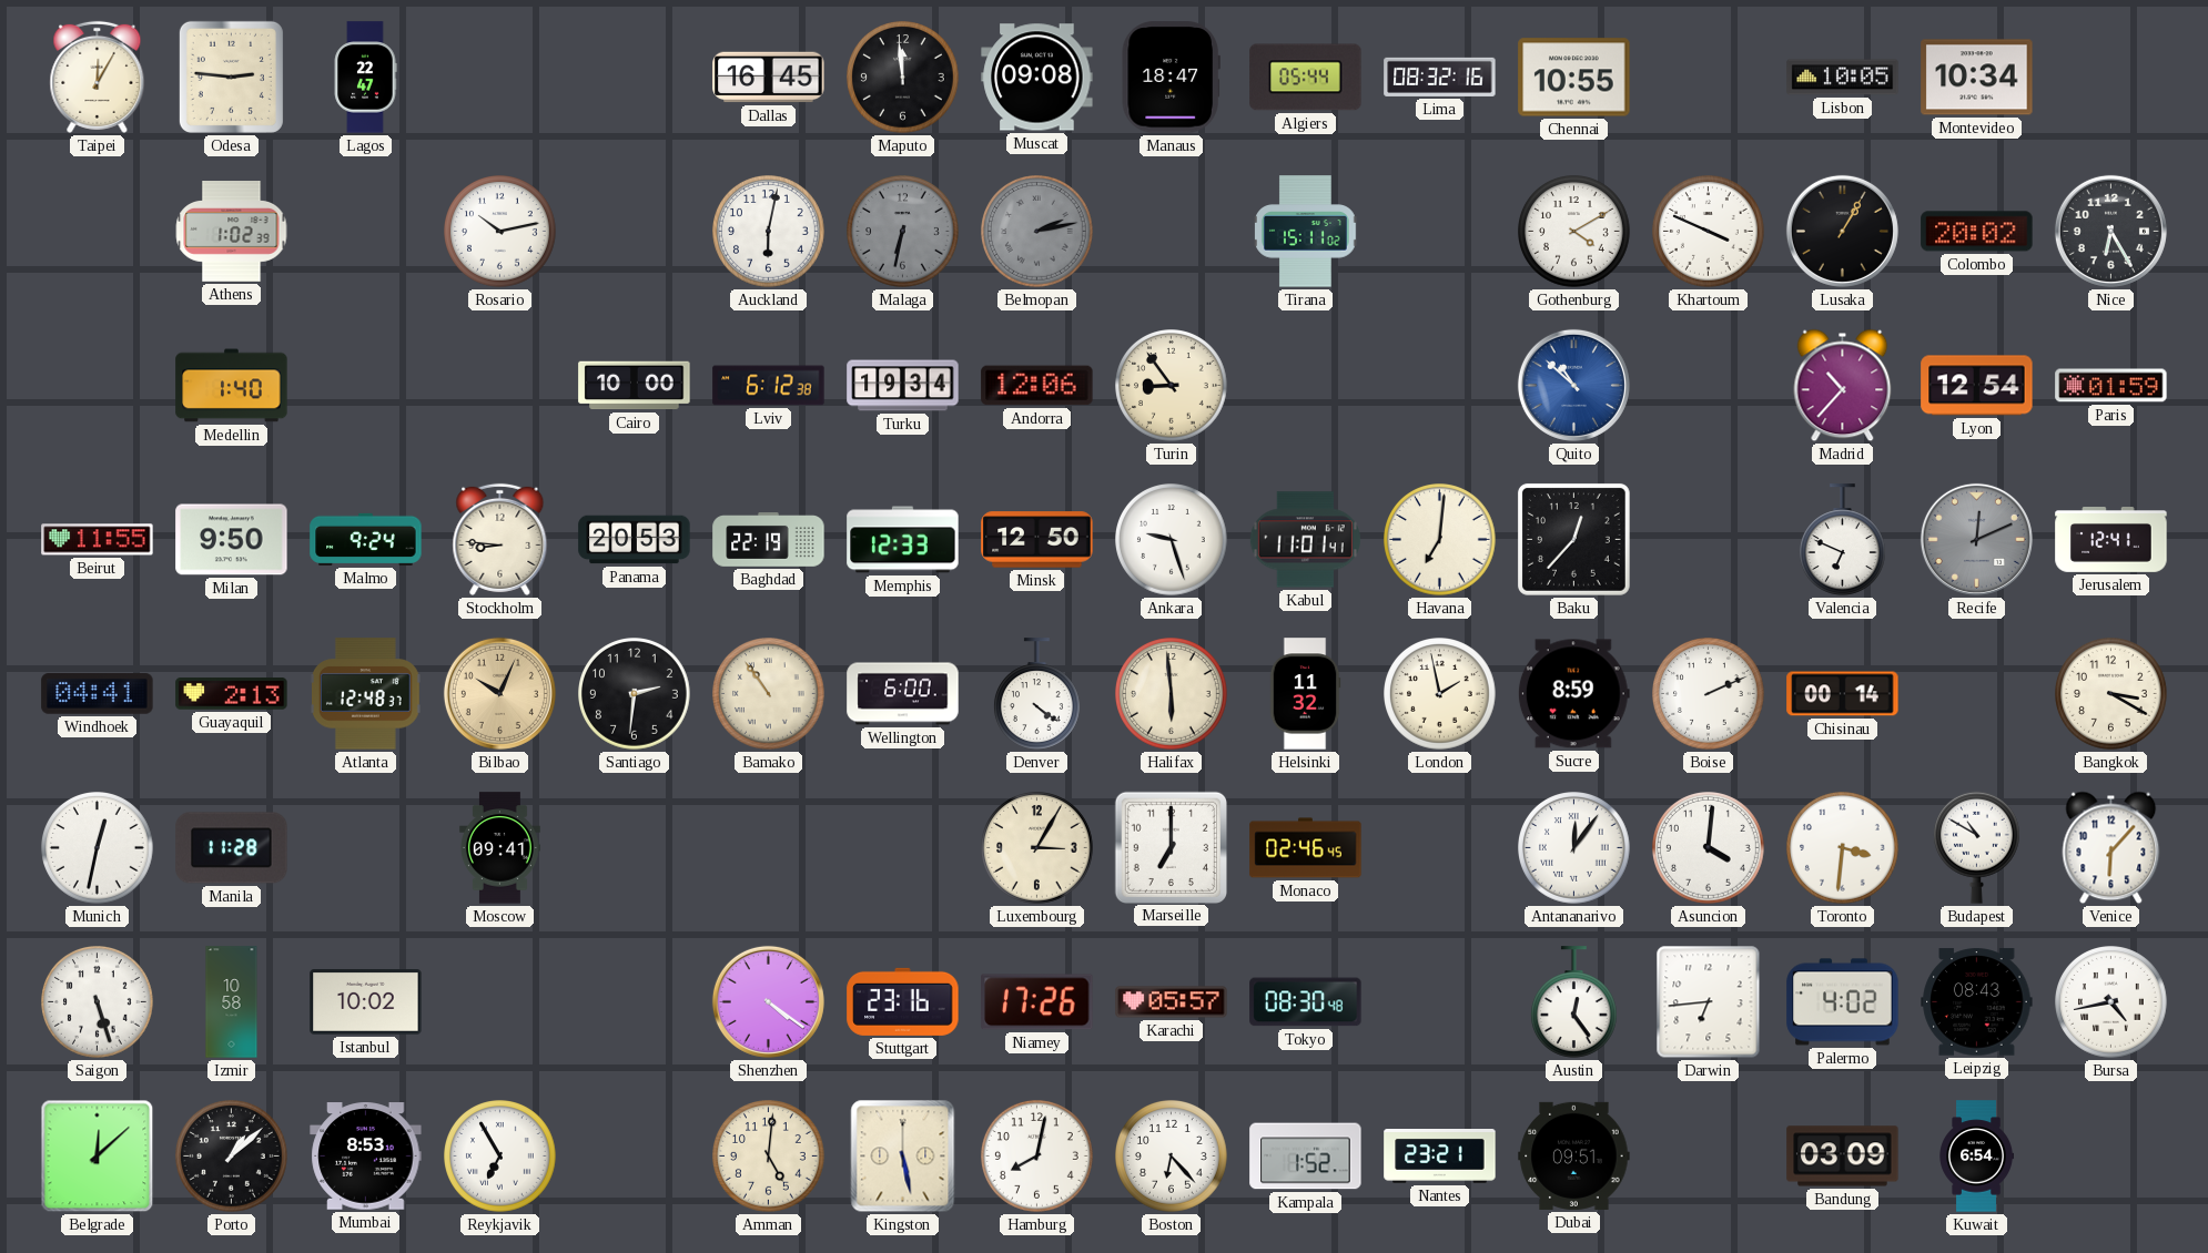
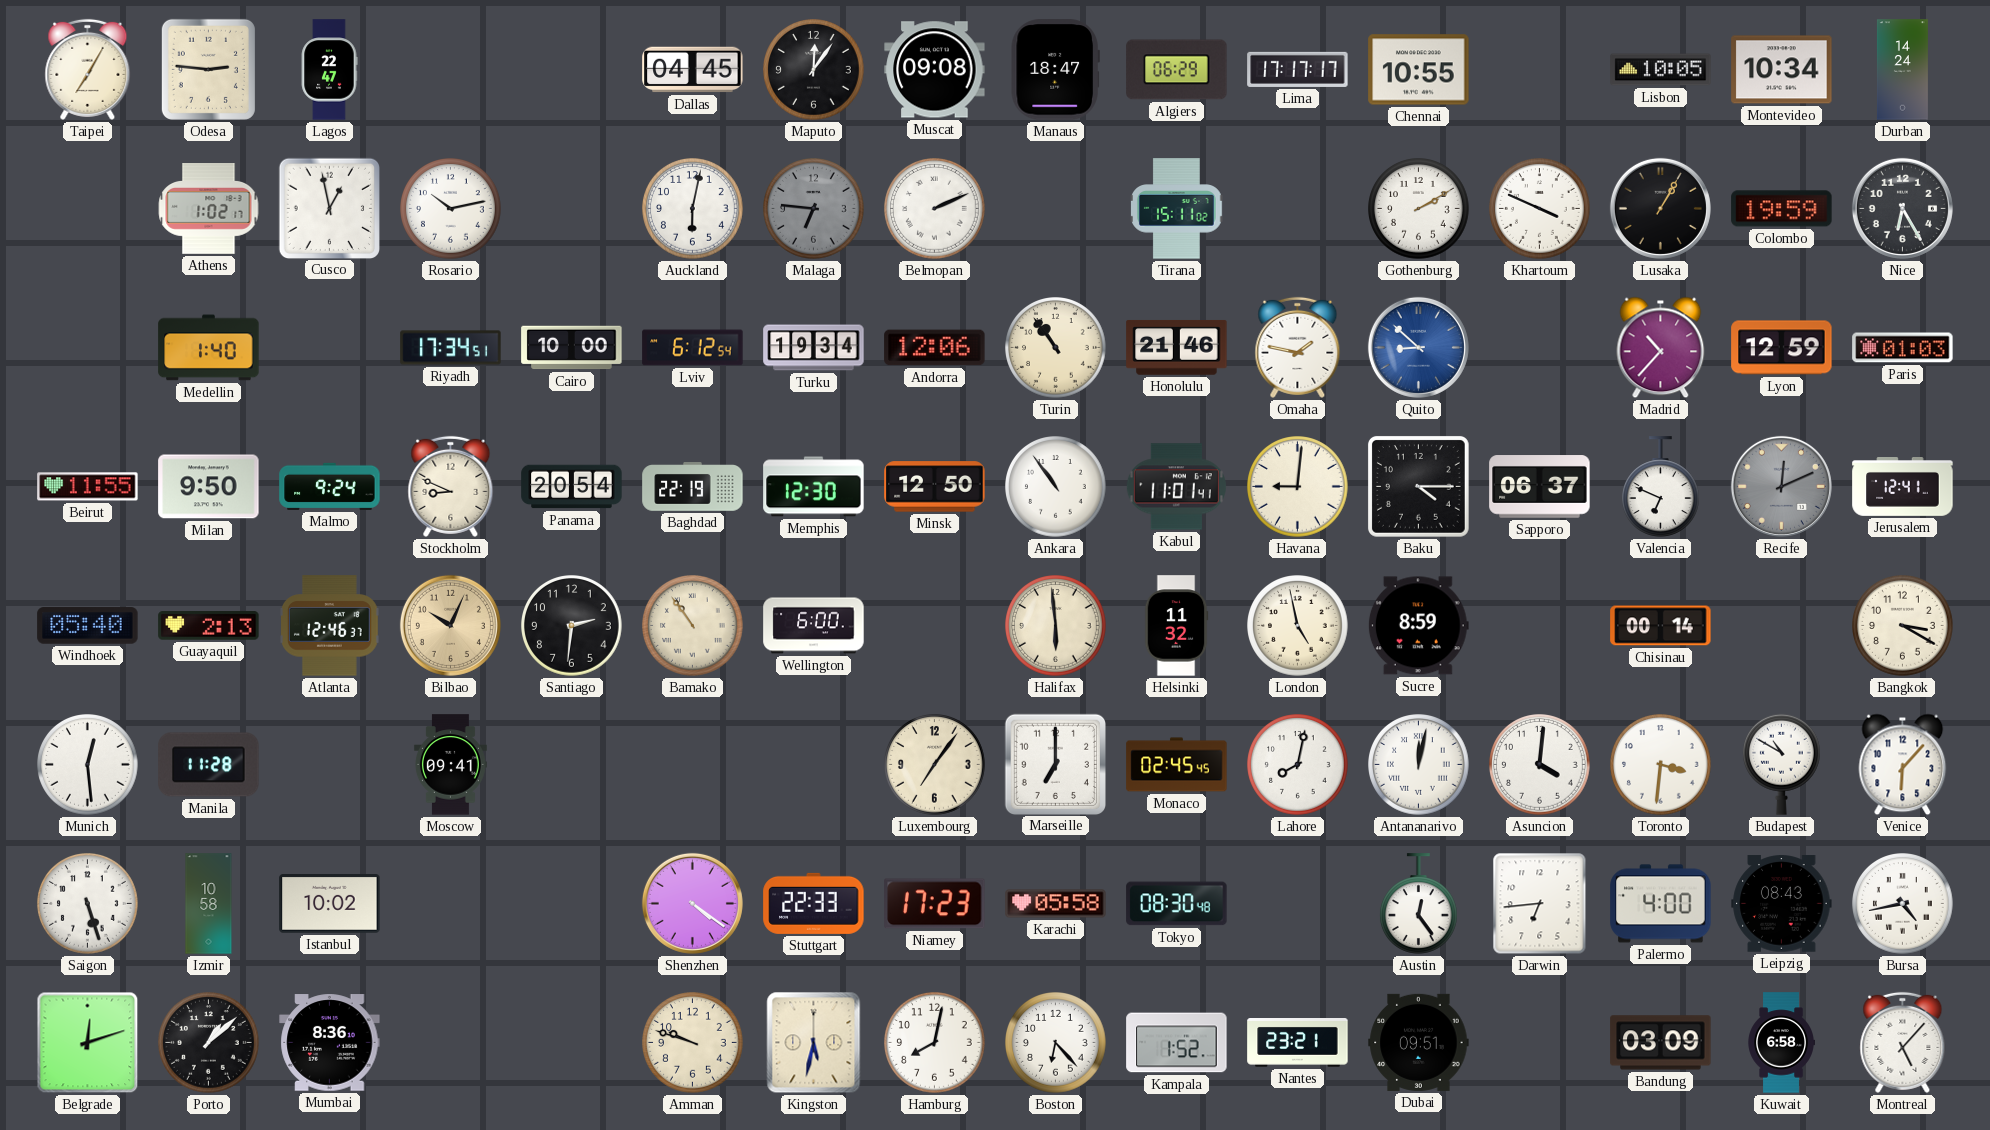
Taipei: 12:05 -> 7:05
Dallas: 16:45 -> 04:45
Maputo: 11:59 -> 12:06
Algiers: 05:44 -> 06:29
Lima: 08:32 -> 17:17
Durban: none -> 14:24
Athens: 1:02:39 -> 1:02:17
Cusco: none -> 12:58
Malaga: 6:32 -> 6:46
Belmopan: 2:13 -> 2:11
Belmopan dial: grey -> white
Gothenburg: 4:10 -> 2:10
Colombo: 20:02 -> 19:59
Riyadh: none -> 17:34
Lviv: 6:12:38 -> 6:12:54
Turin: 8:54 -> 10:54
Honolulu: none -> 21:46
Omaha: none -> 1:47
Quito: 10:52 -> 8:52
Lyon: 12:54 -> 12:59
Paris: 01:59 -> 01:03
Stockholm: 8:46 -> 8:49
Panama: 20:53 -> 20:54
Memphis: 12:33 -> 12:30
Ankara: 9:27 -> 10:54
Havana: 7:01 -> 9:01
Baku: 12:37 -> 4:15
Sapporo: none -> 06:37
Windhoek: 04:41 -> 05:40
Atlanta: 12:48 -> 12:46
Denver: 4:21 -> none
London: 1:58 -> 4:58
Boise: 2:11 -> none
Munich: 12:32 -> 12:29
Luxembourg: 3:05 -> 7:06
Monaco: 02:46 -> 02:45
Lahore: none -> 8:02
Antananarivo: 12:06 -> 12:02
Stuttgart: 23:16 -> 22:33
Niamey: 17:26 -> 17:23
Karachi: 05:57 -> 05:58
Palermo: 4:02 -> 4:00
Belgrade: 12:08 -> 12:12
Mumbai: 8:53 -> 8:36
Reykjavik: 6:55 -> none
Amman: 5:01 -> 9:48
Kingston: 5:28 -> 5:32
Kuwait: 6:54 -> 6:58
Montreal: none -> 5:07
